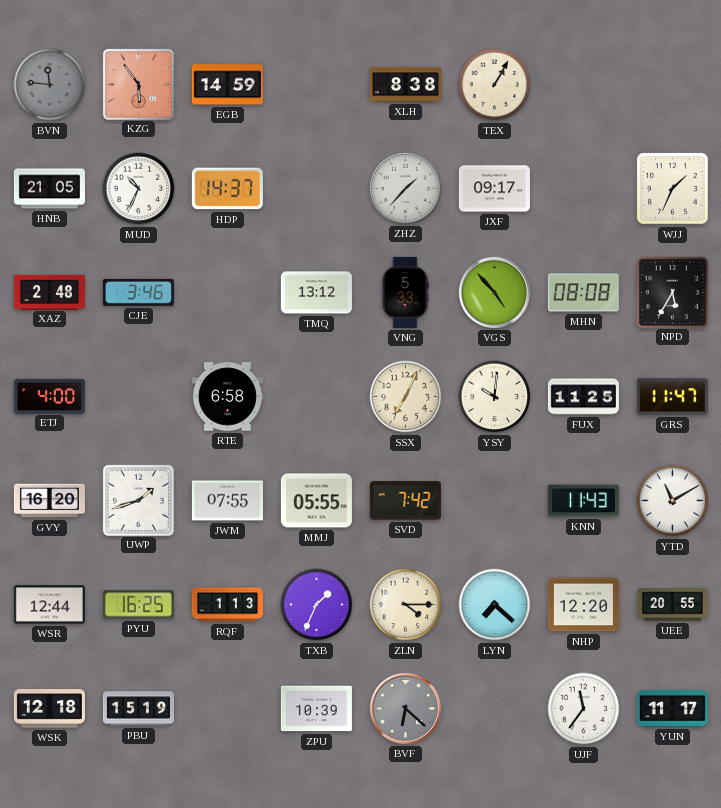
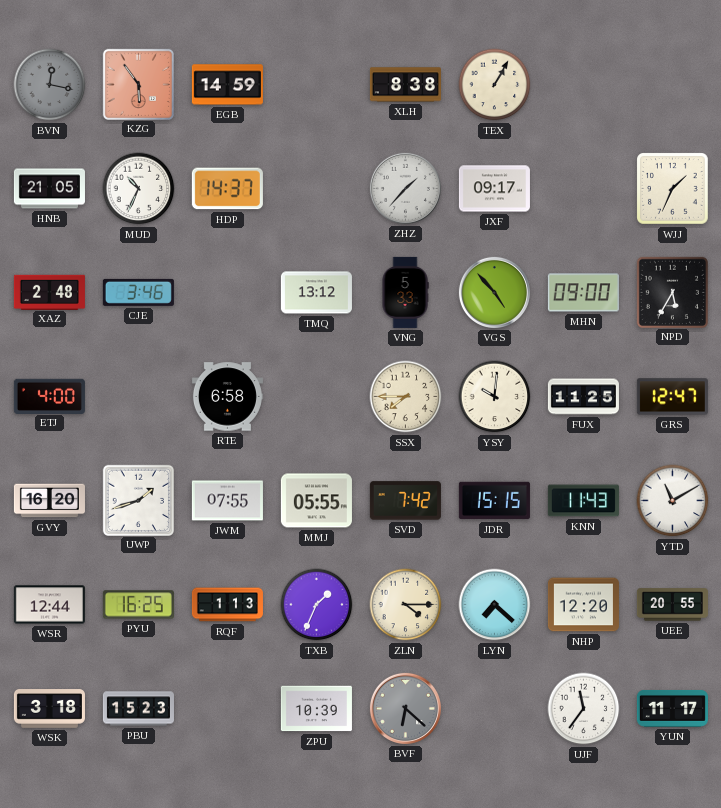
BVN: 11:46 -> 12:17
MHN: 08:08 -> 09:00
SSX: 7:04 -> 7:45
GRS: 11:47 -> 12:47
JDR: none -> 15:15
WSK: 12:18 -> 3:18
PBU: 15:19 -> 15:23
